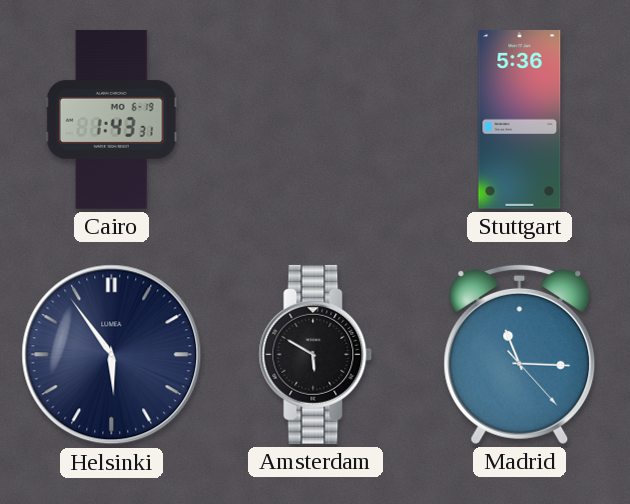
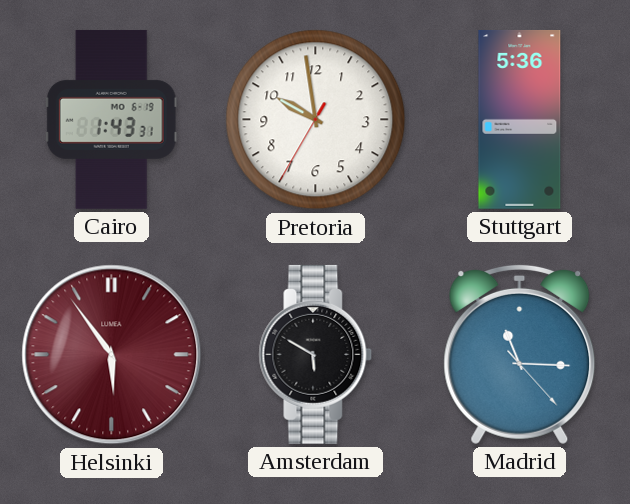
Pretoria: none -> 9:58
Helsinki dial: navy -> burgundy
